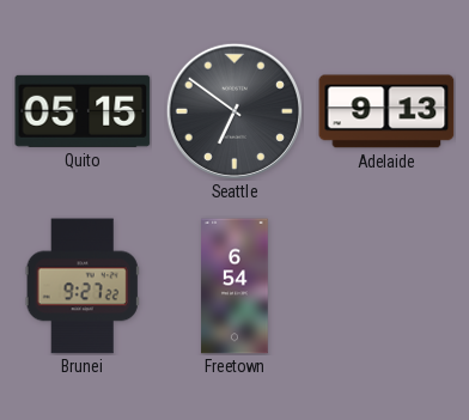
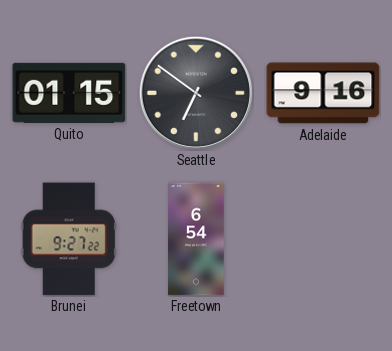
Quito: 05:15 -> 01:15
Adelaide: 9:13 -> 9:16
